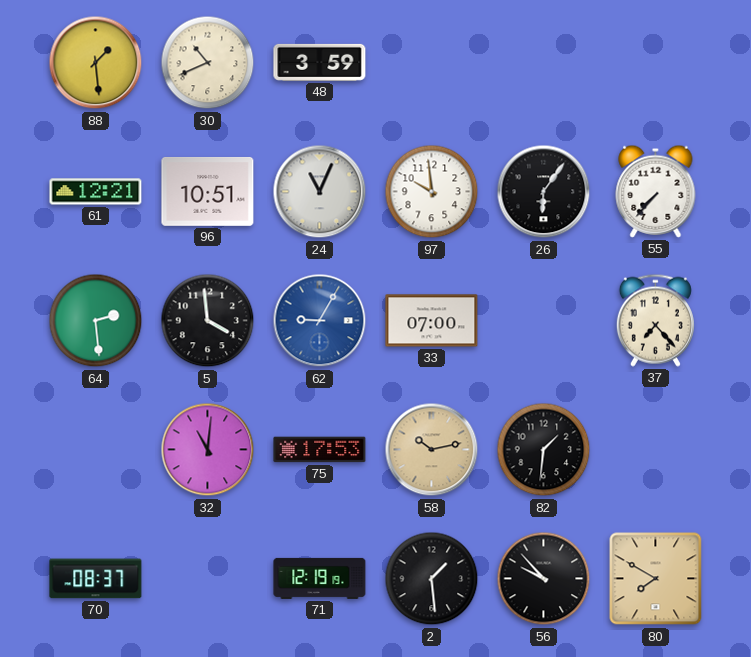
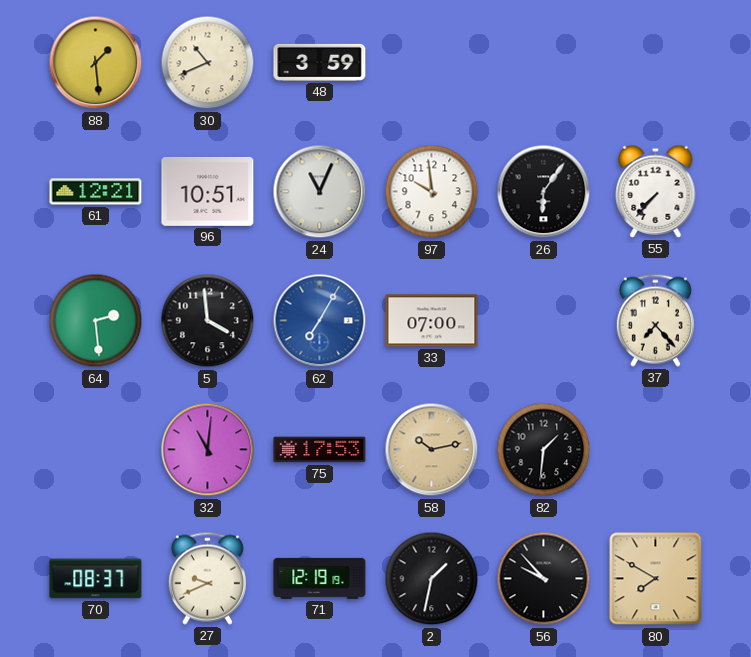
62: 9:05 -> 7:05
27: none -> 9:41
2: 1:29 -> 1:32
